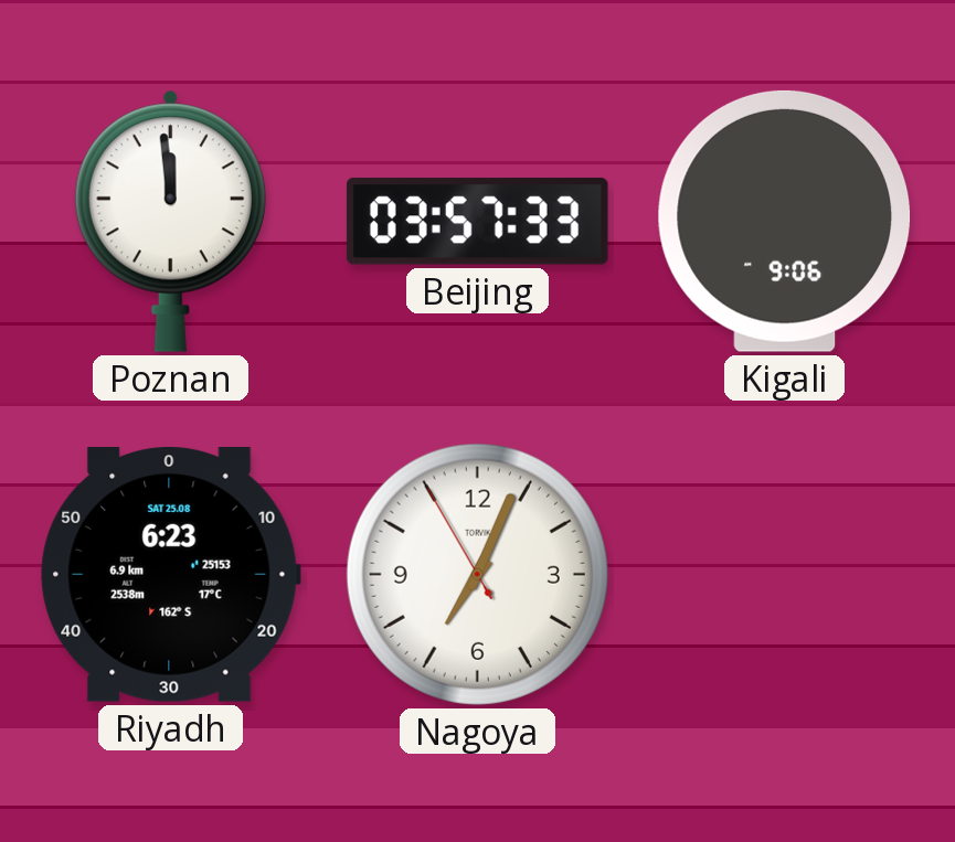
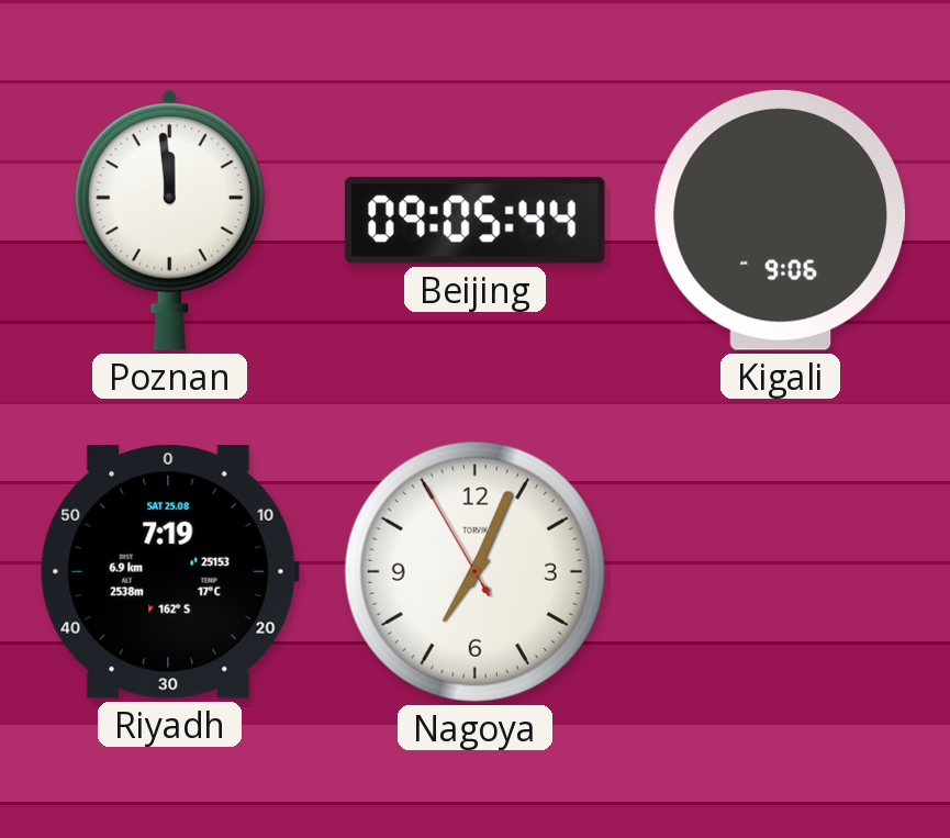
Beijing: 03:57 -> 09:05
Riyadh: 6:23 -> 7:19
